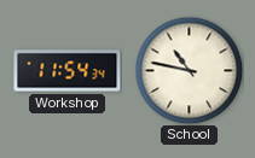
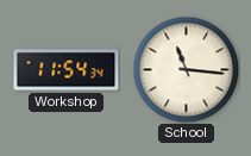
School: 10:47 -> 11:16
